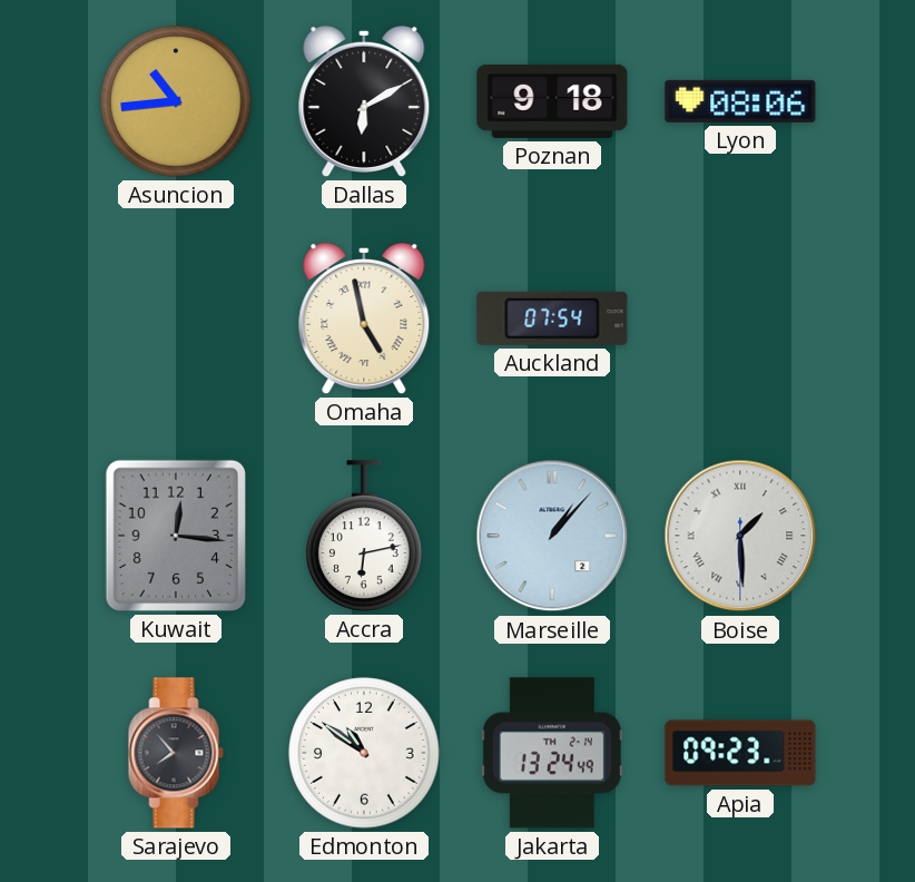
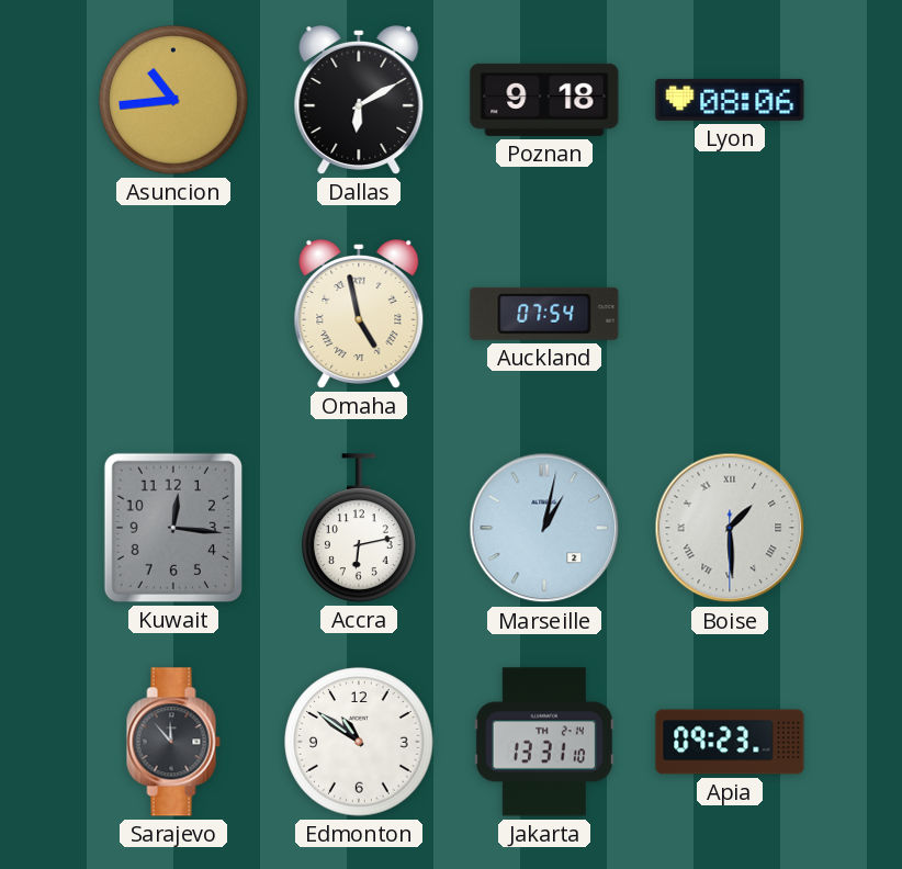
Marseille: 1:07 -> 1:02
Sarajevo: 7:53 -> 11:53
Jakarta: 13:24 -> 13:31
